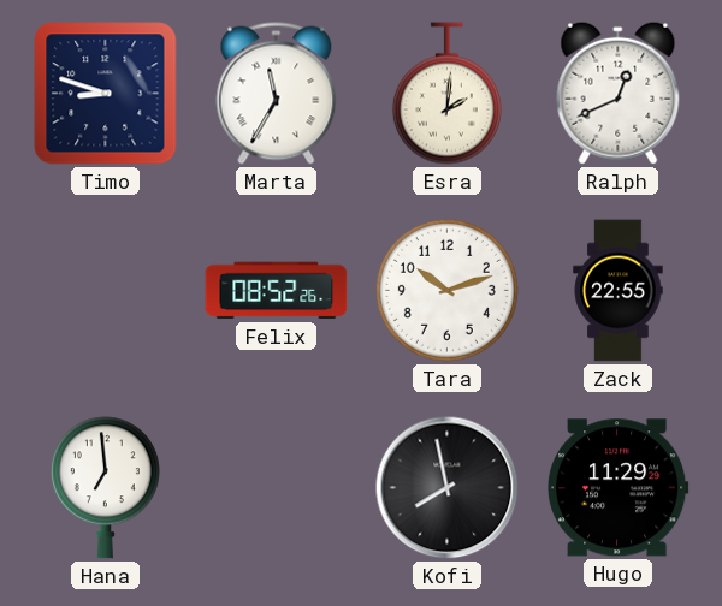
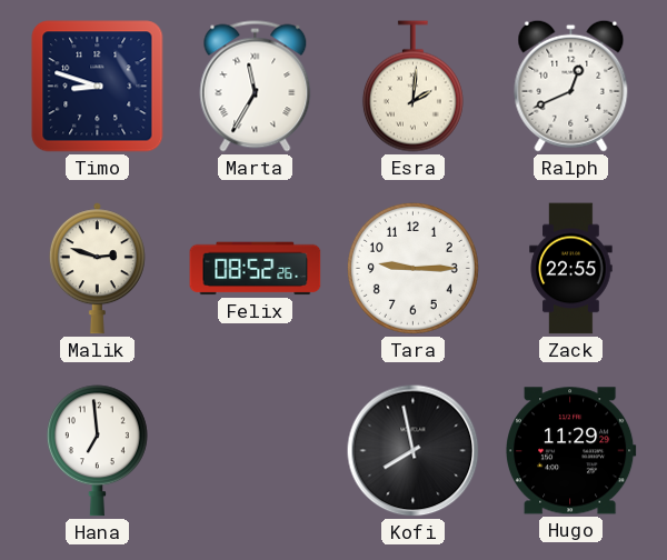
Malik: none -> 2:48
Tara: 10:12 -> 9:15
